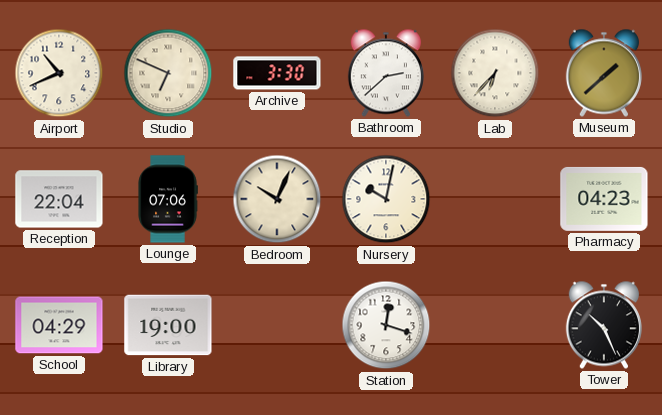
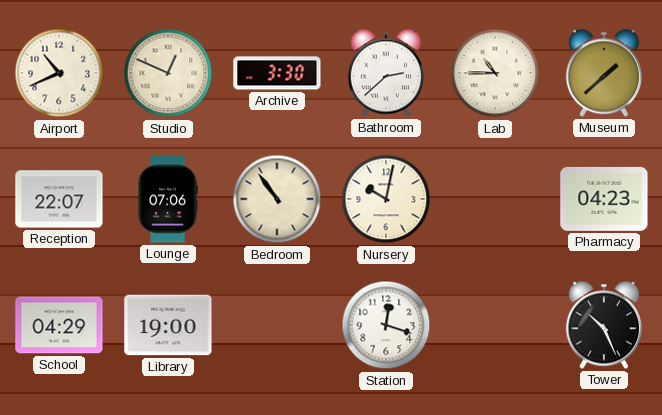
Studio: 6:49 -> 12:49
Lab: 6:37 -> 10:45
Reception: 22:04 -> 22:07
Bedroom: 10:04 -> 10:54
